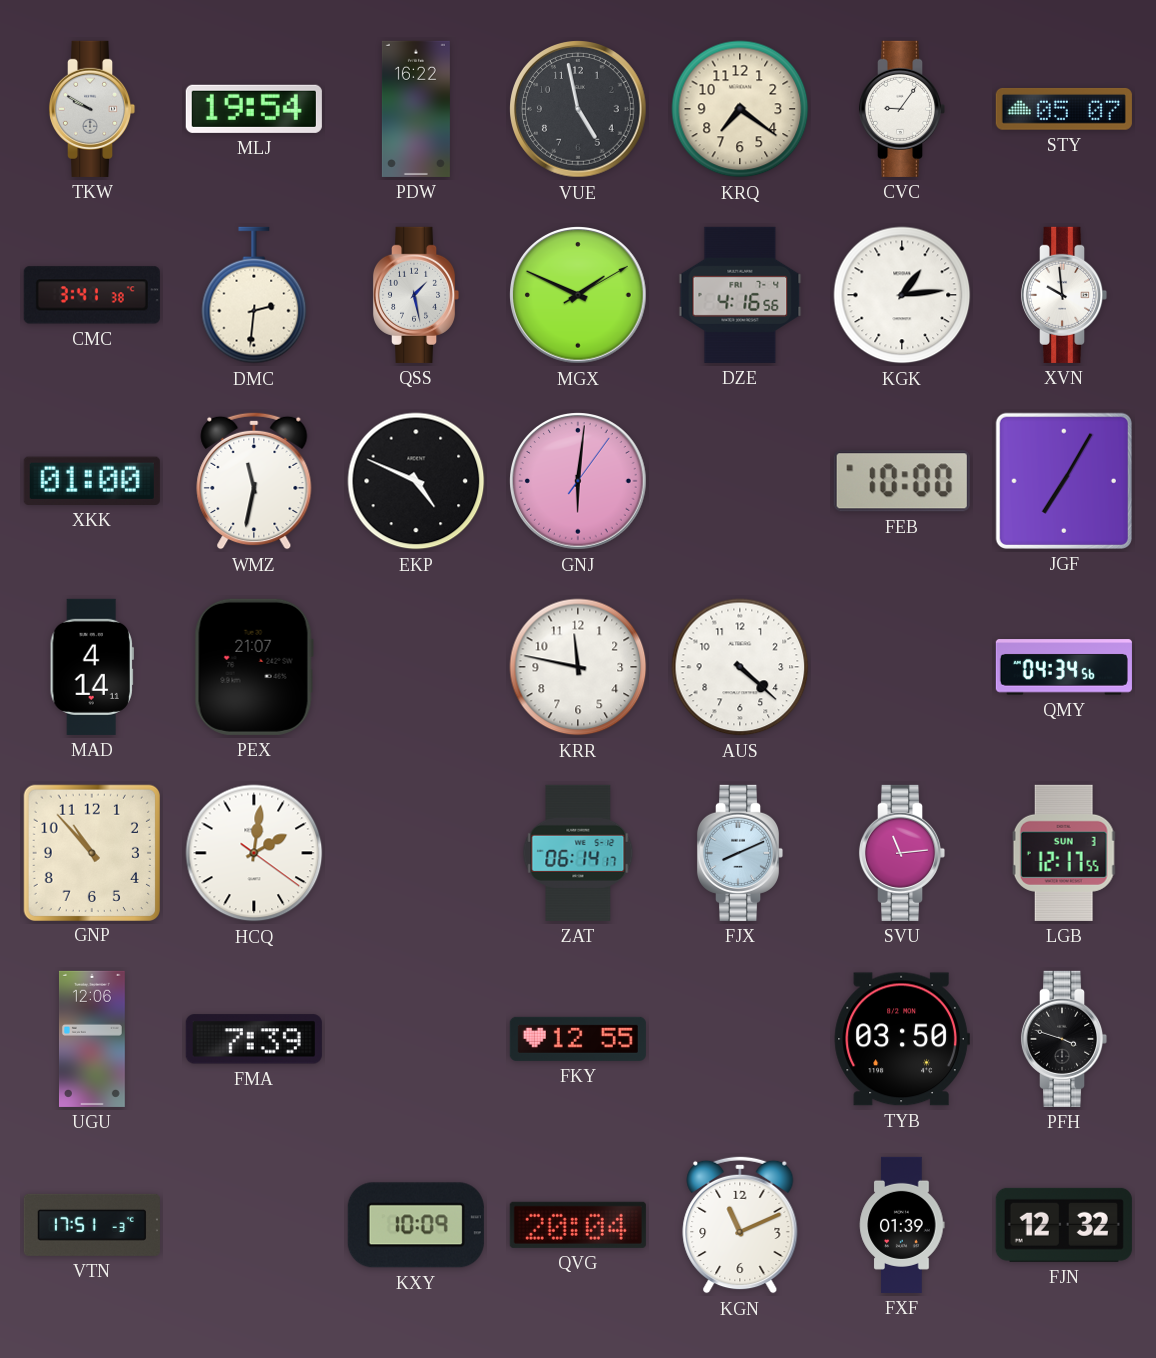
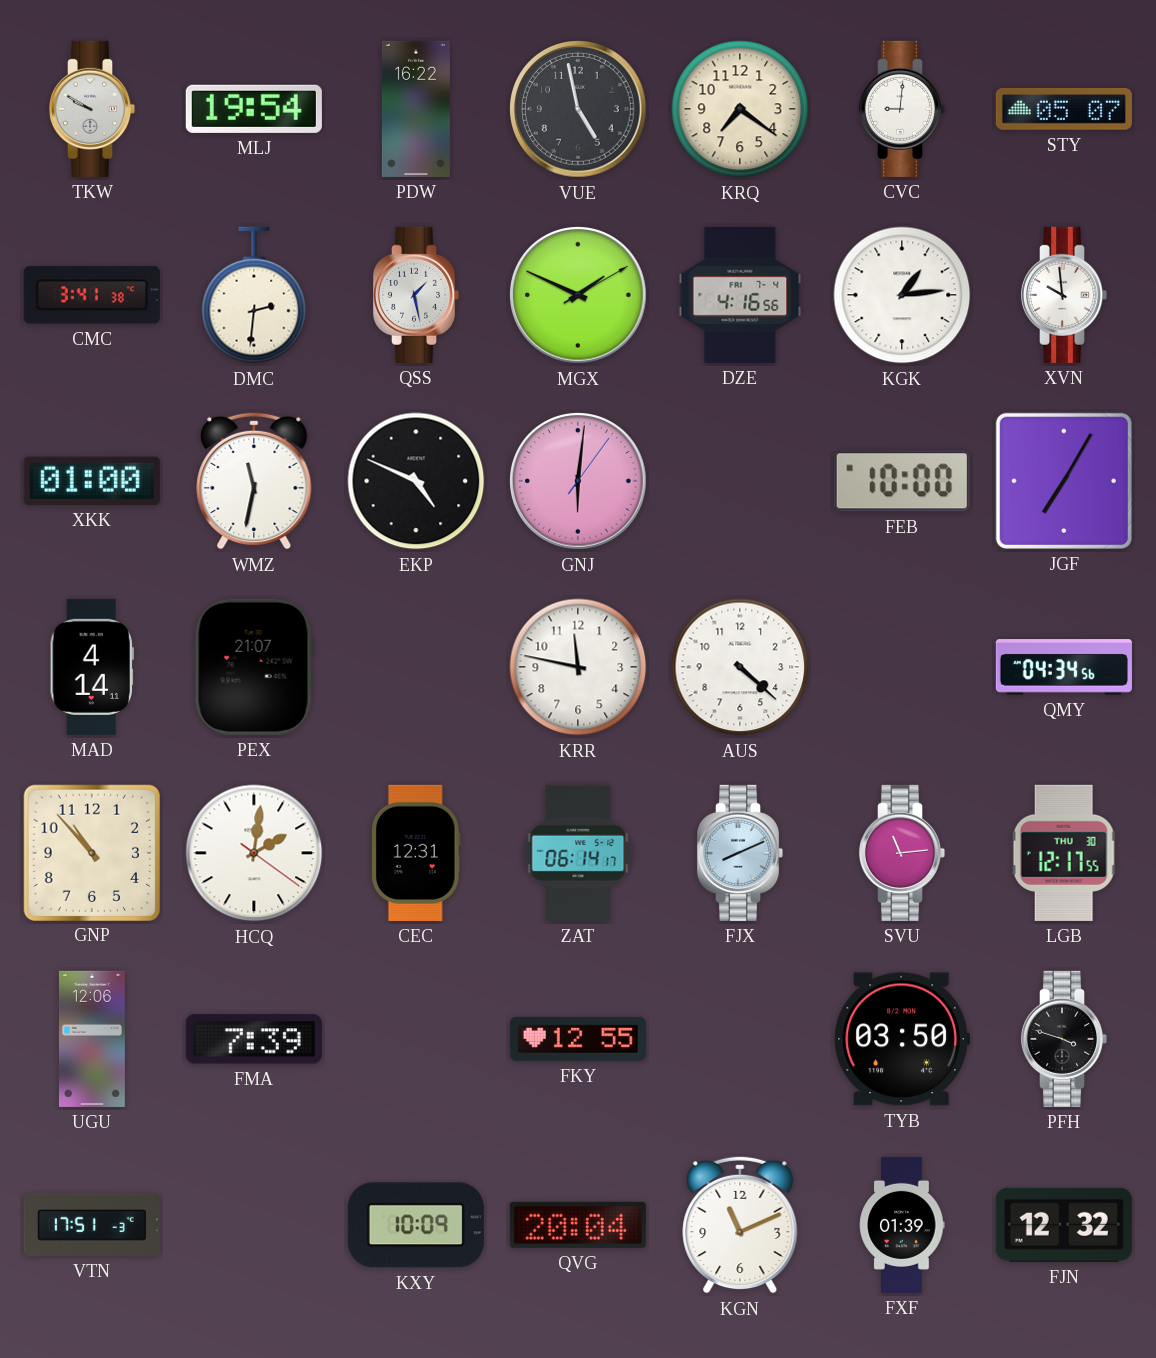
CVC: 9:06 -> 9:01
CEC: none -> 12:31
LGB date: SUN 3 -> THU 30
